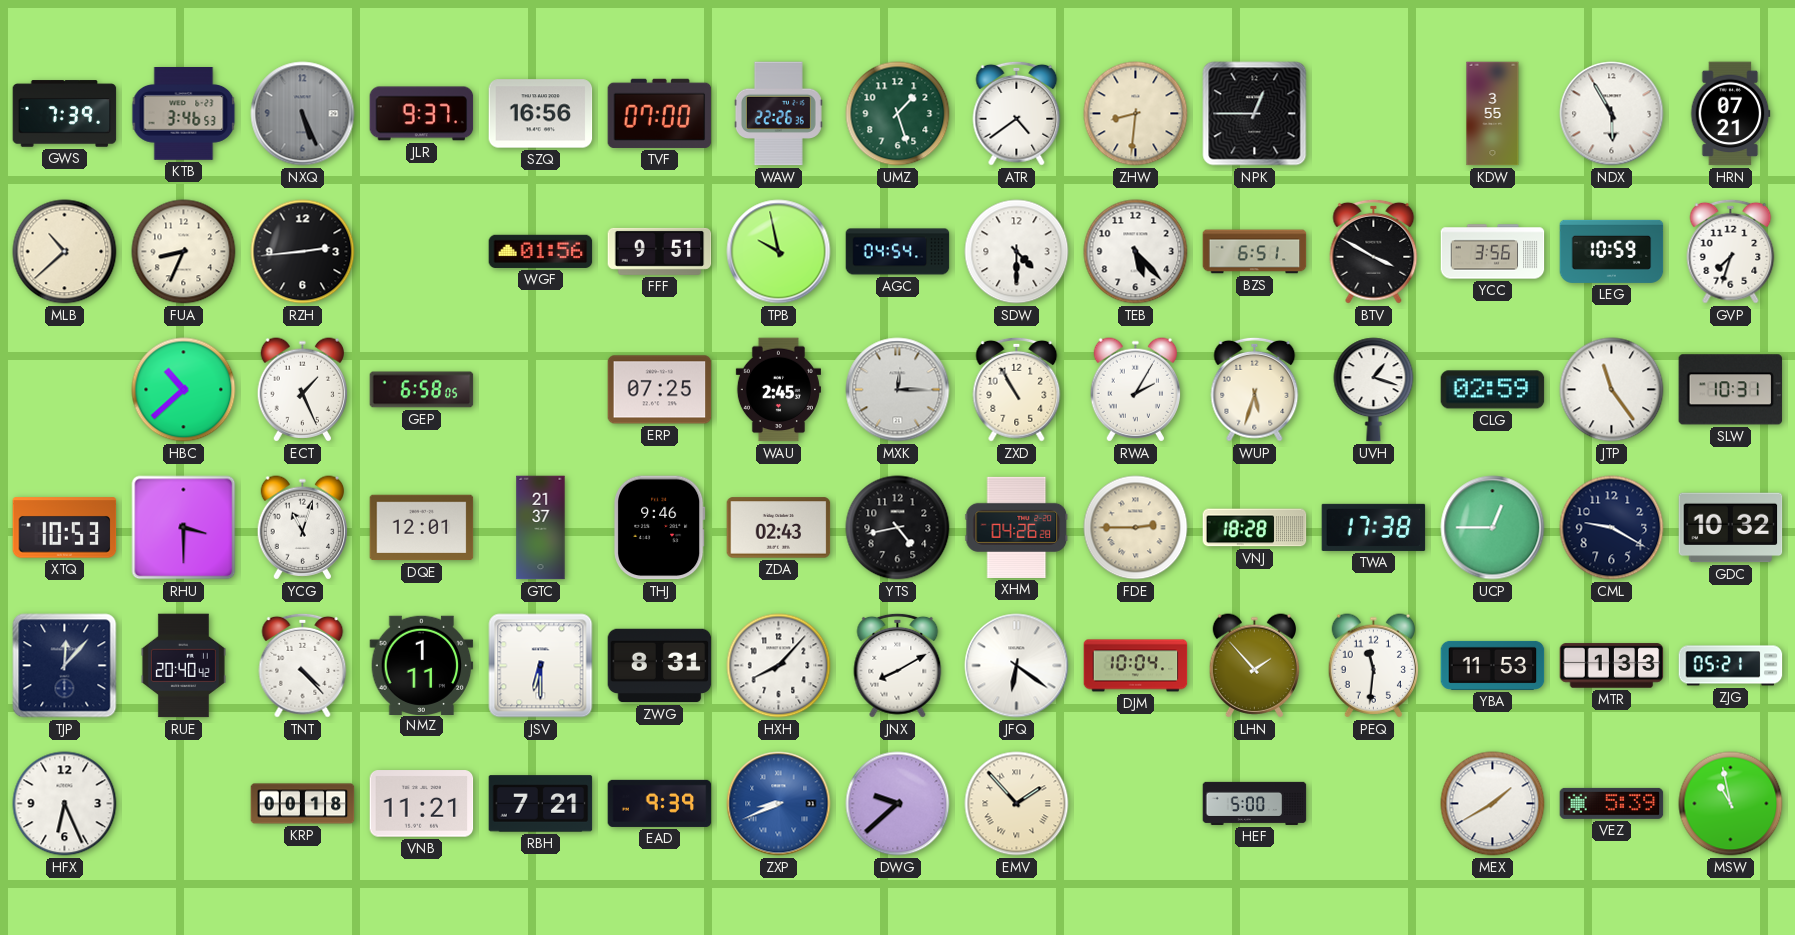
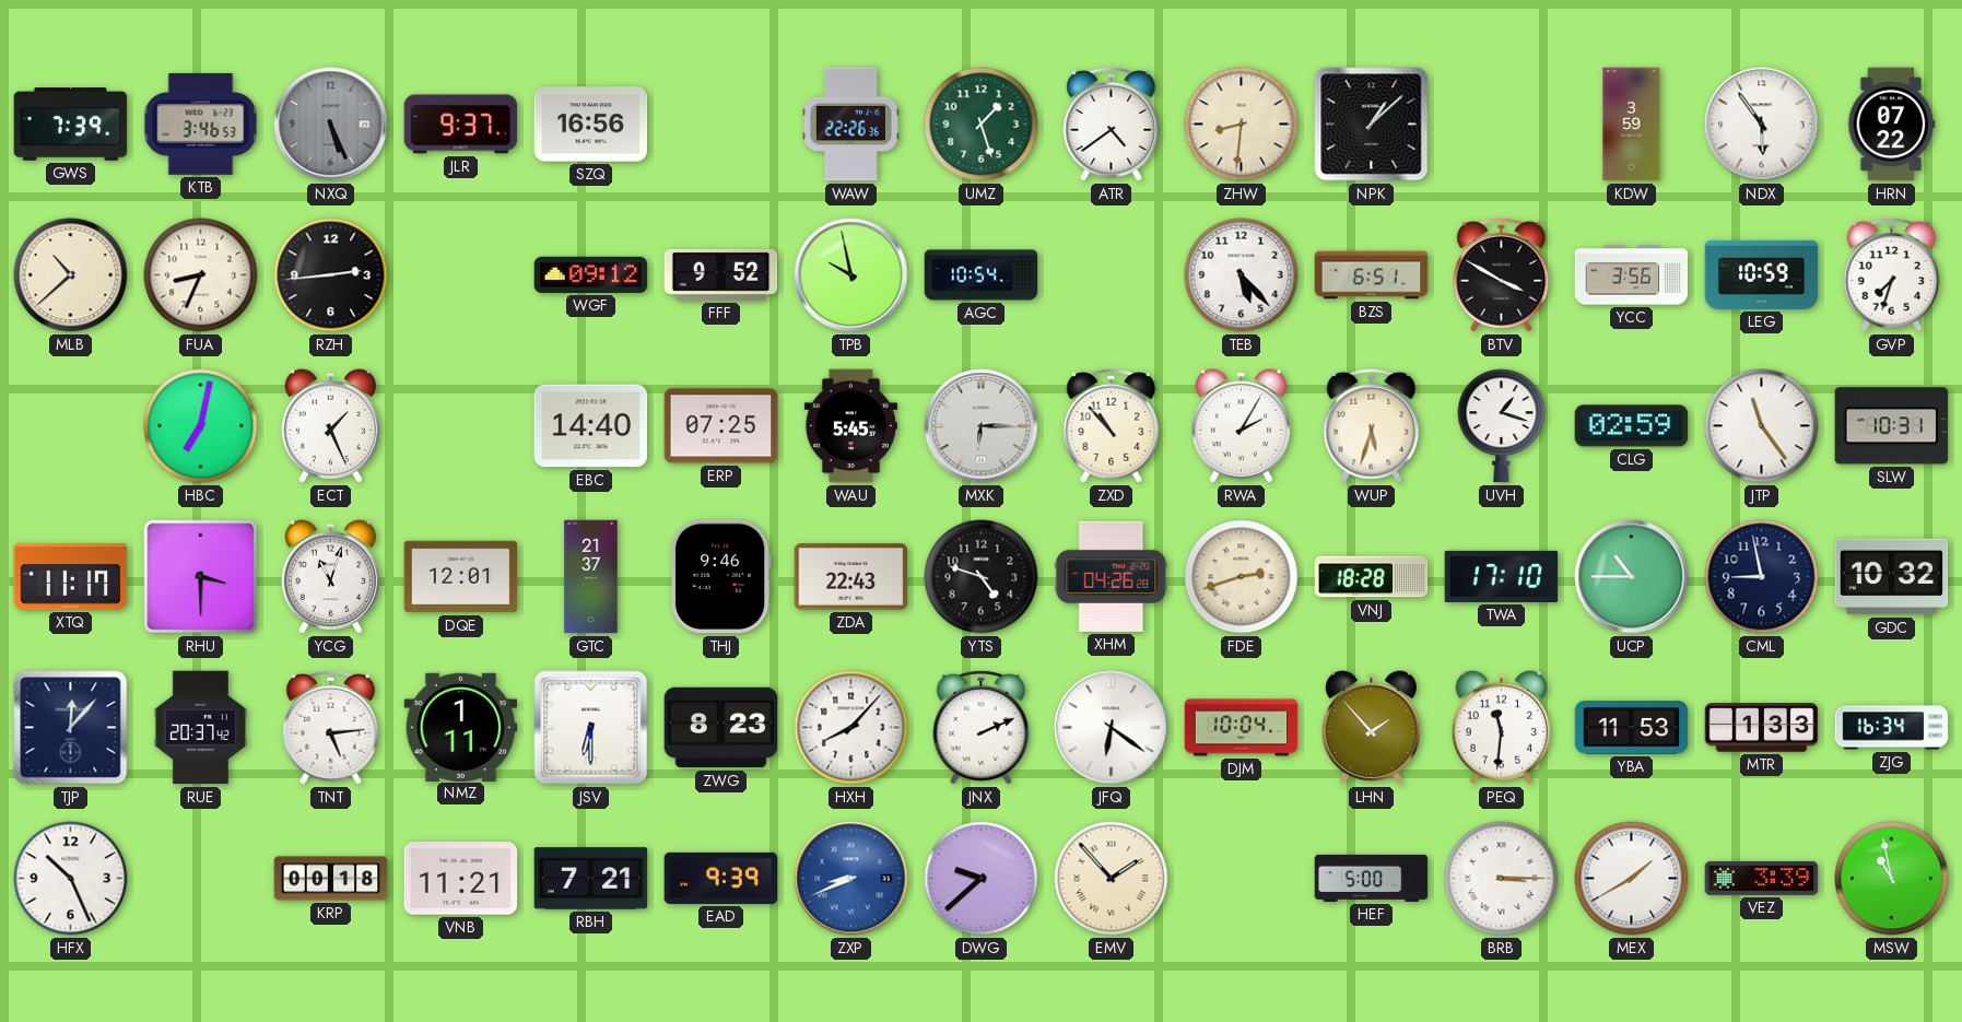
TVF: 07:00 -> none
NPK: 12:45 -> 1:08
KDW: 3:55 -> 3:59
NDX: 5:55 -> 5:54
HRN: 07:21 -> 07:22
WGF: 01:56 -> 09:12
FFF: 9:51 -> 9:52
AGC: 04:54 -> 10:54
SDW: 4:30 -> none
HBC: 10:38 -> 7:02
GEP: 6:58 -> none
EBC: none -> 14:40
WAU: 2:45 -> 5:45
MXK: 12:15 -> 6:15
ZXD: 10:55 -> 10:53
XTQ: 10:53 -> 11:17
ZDA: 02:43 -> 22:43
YTS: 4:43 -> 4:48
FDE: 2:45 -> 2:42
TWA: 17:38 -> 17:10
UCP: 12:45 -> 10:45
CML: 9:20 -> 8:58
RUE: 20:40 -> 20:37
TNT: 4:23 -> 5:14
ZWG: 8:31 -> 8:23
JNX: 8:10 -> 2:11
ZJG: 05:21 -> 16:34
HFX: 6:26 -> 10:26
BRB: none -> 3:15
VEZ: 5:39 -> 3:39
